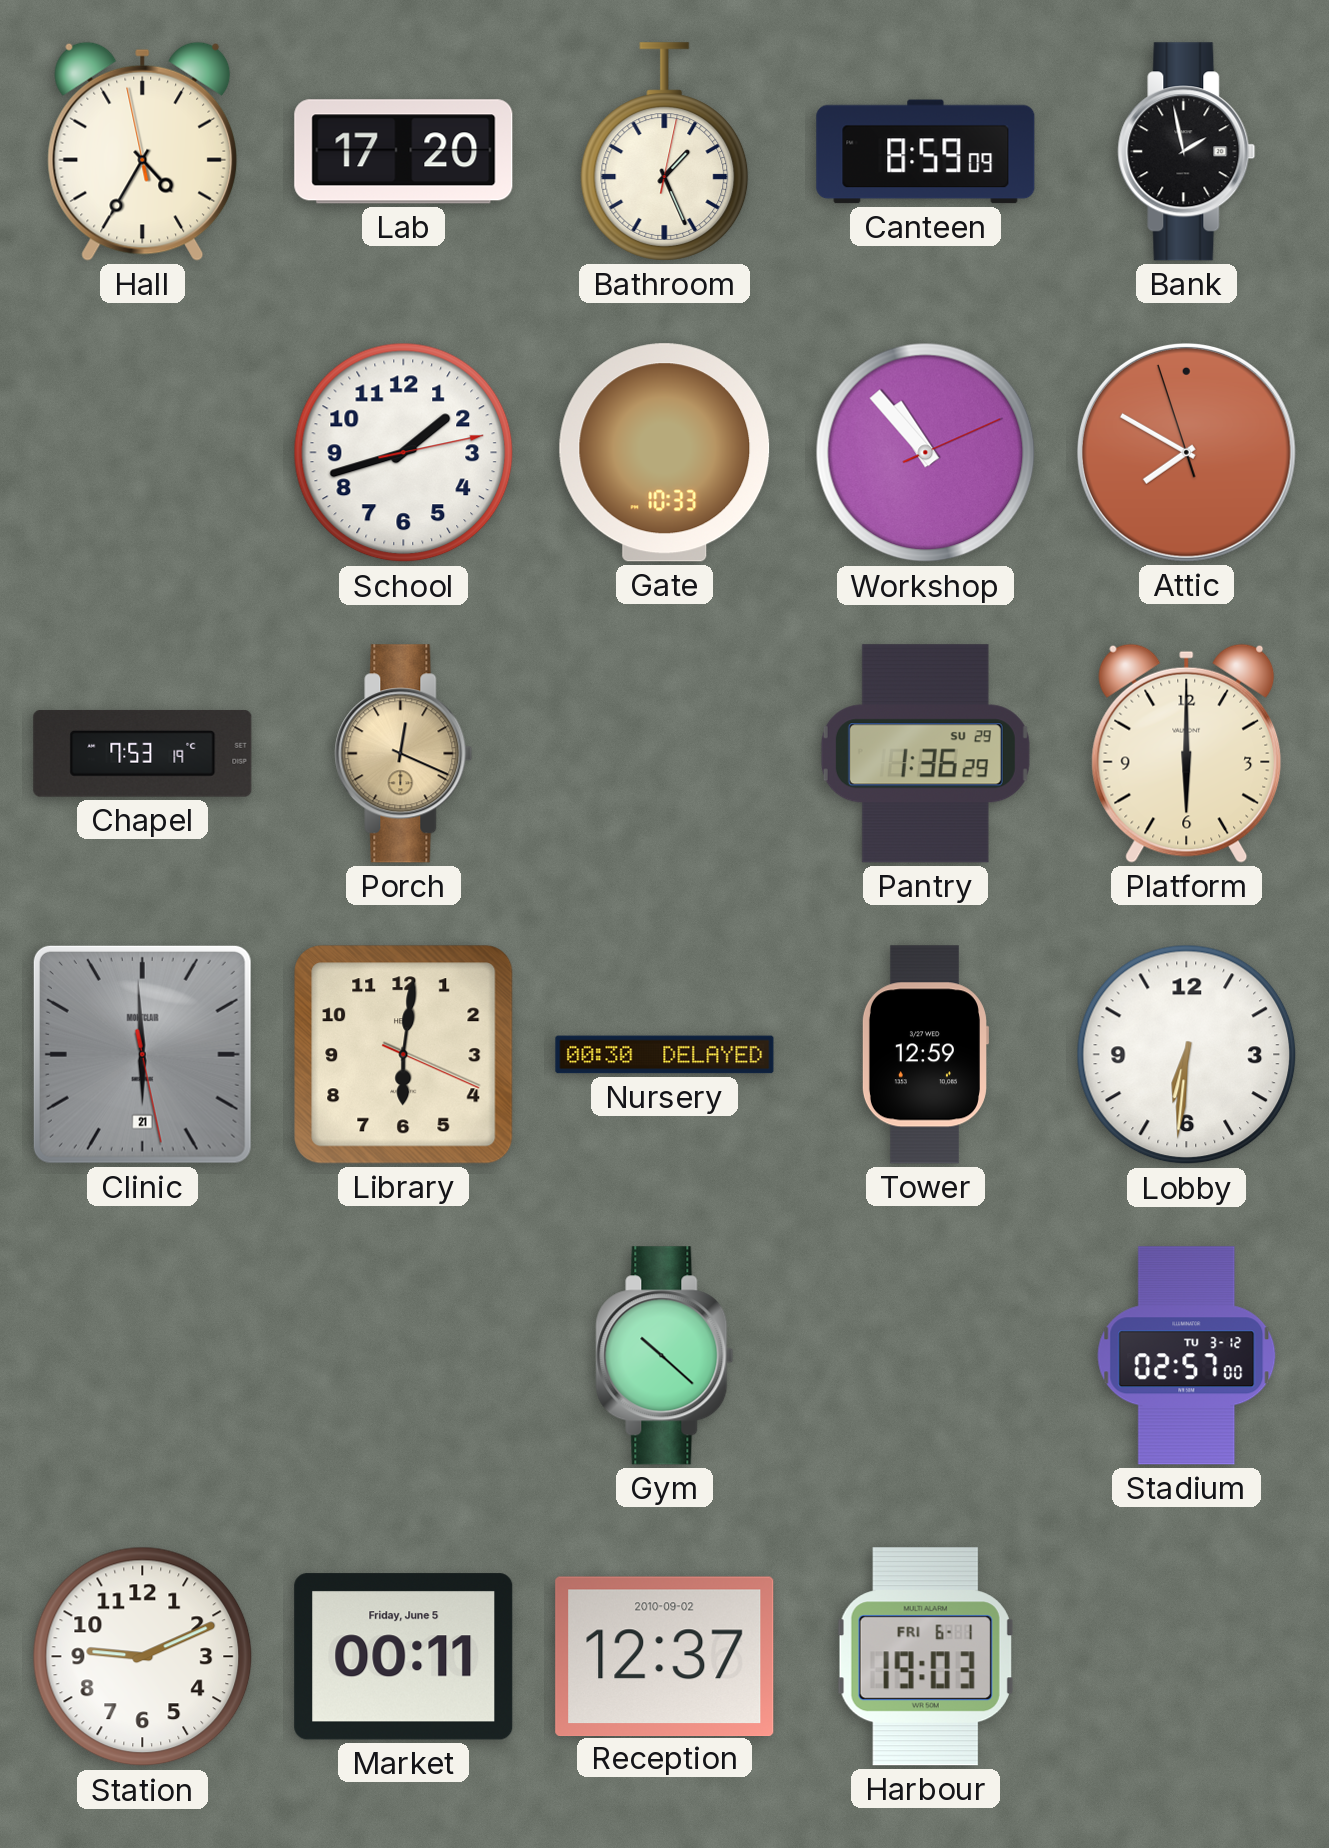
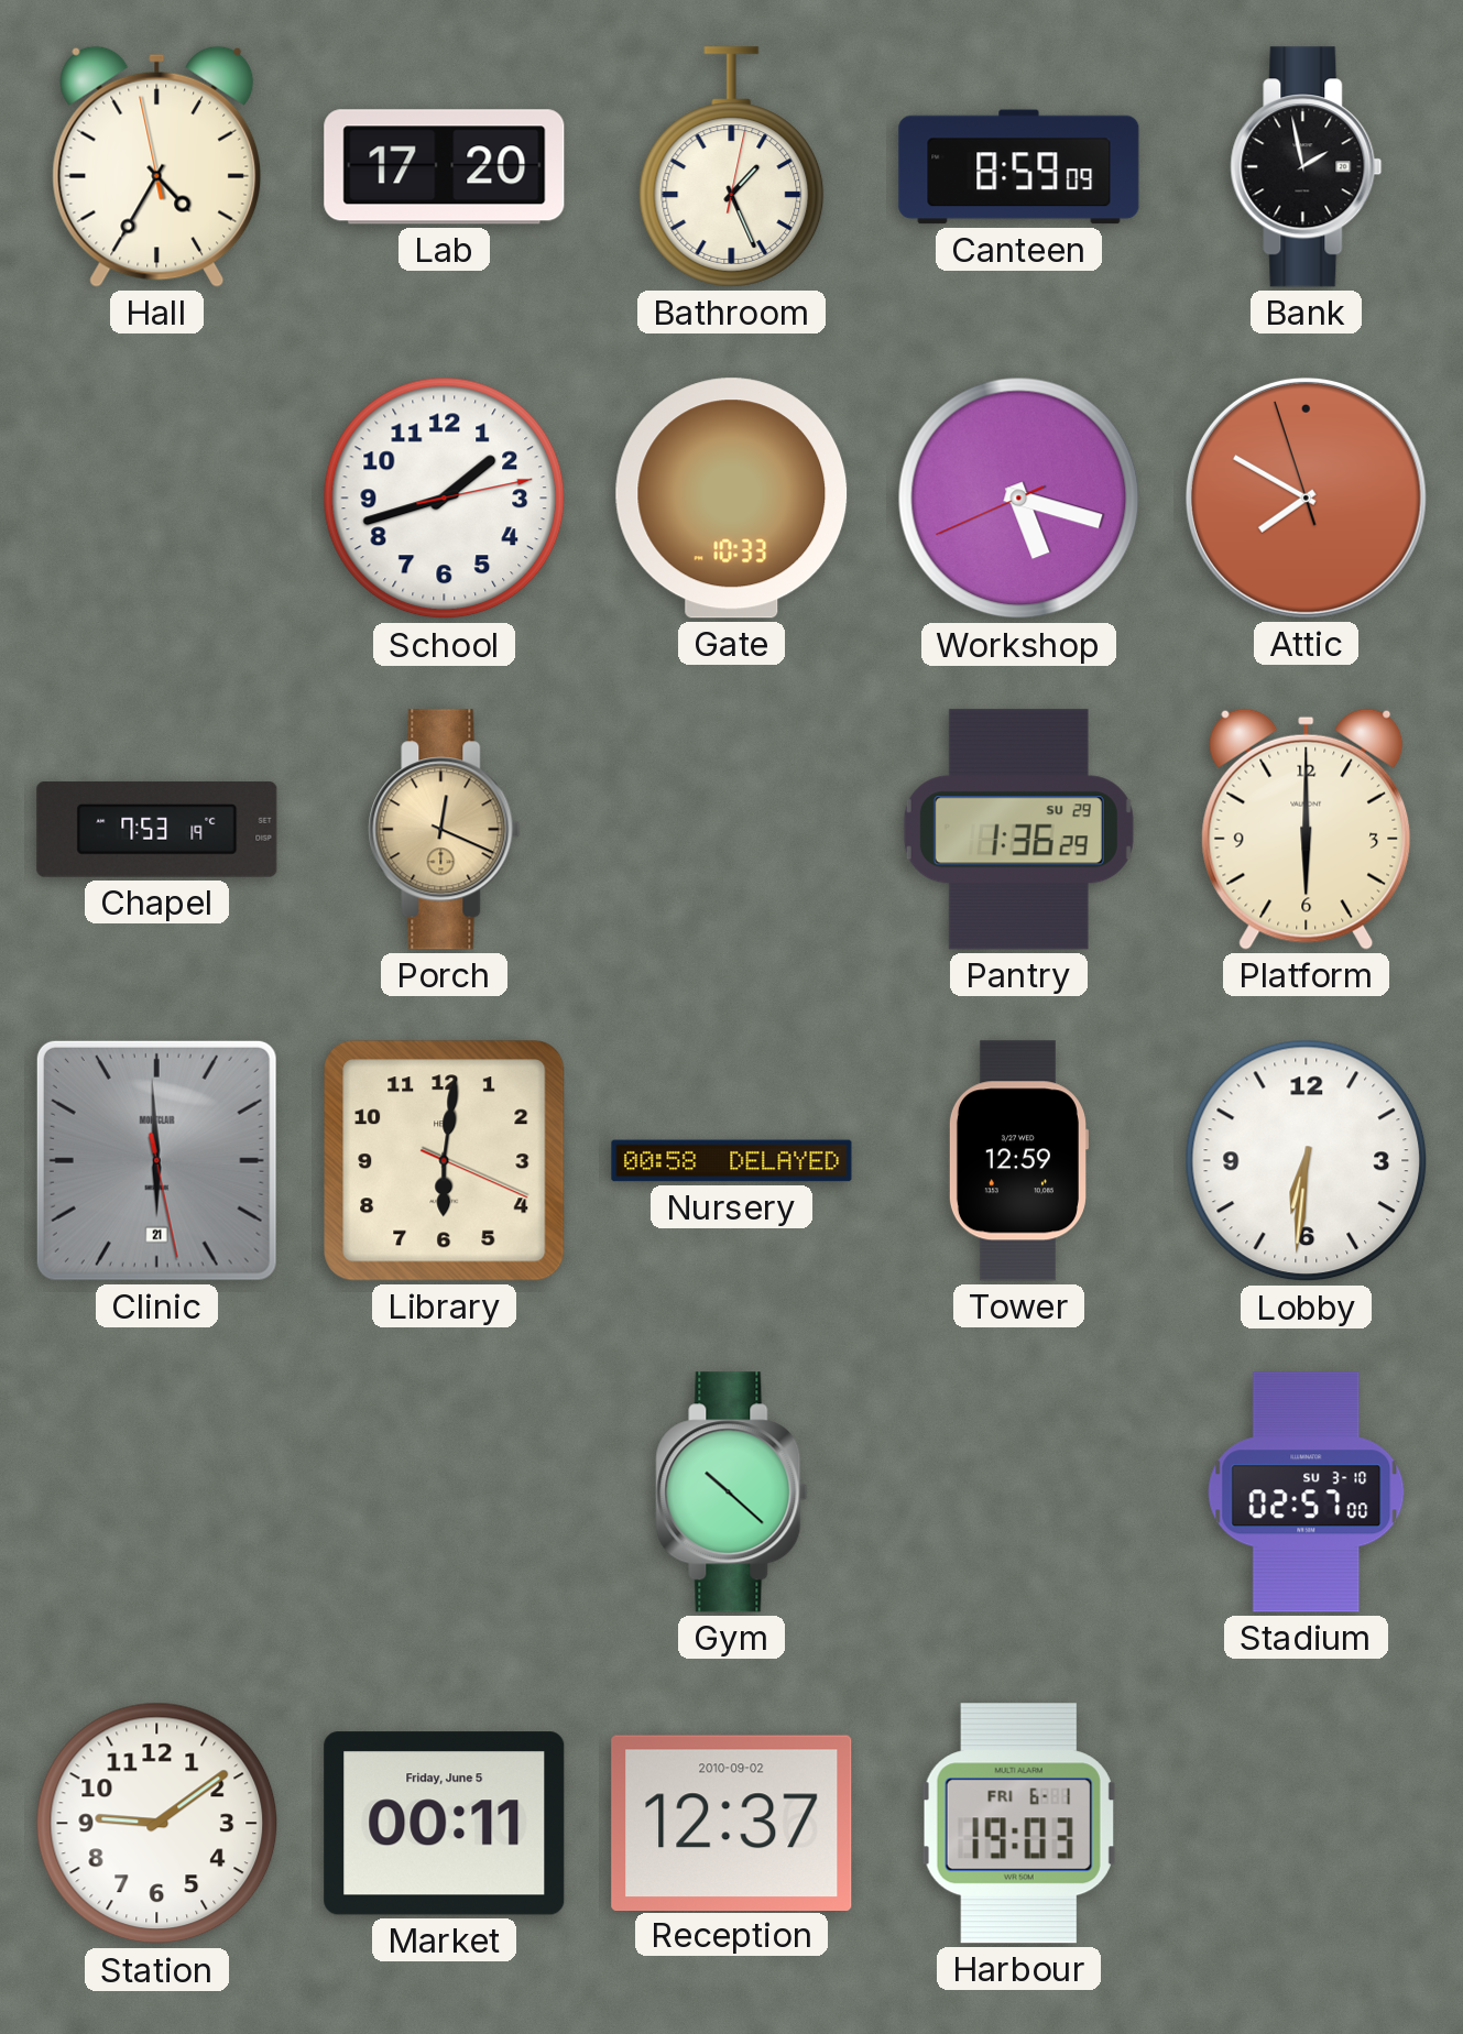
Workshop: 10:53 -> 5:17
Nursery: 00:30 -> 00:58
Stadium date: TU 3-12 -> SU 3-10
Station: 9:11 -> 9:09
